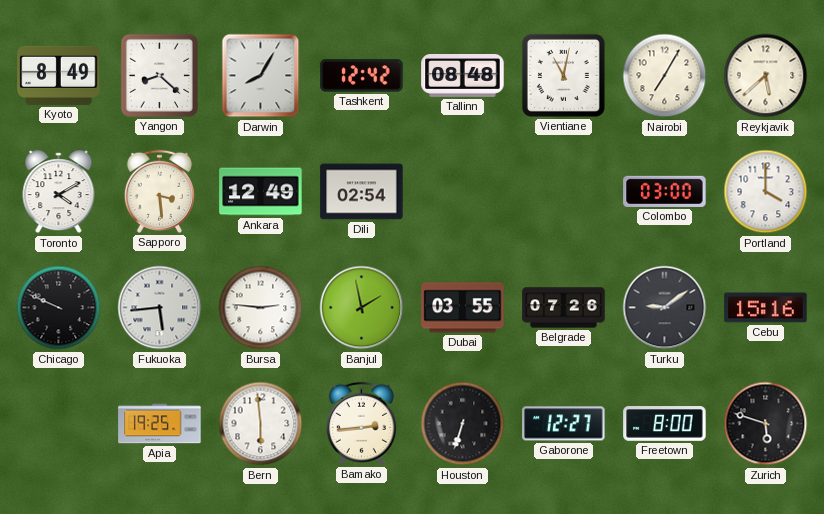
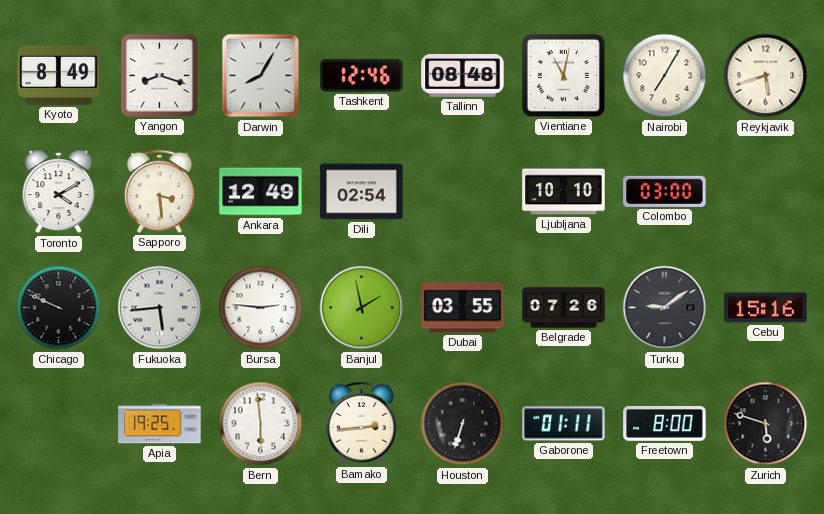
Yangon: 8:22 -> 8:18
Tashkent: 12:42 -> 12:46
Reykjavik: 5:38 -> 5:42
Ljubljana: none -> 10:10
Portland: 4:00 -> none
Gaborone: 12:27 -> 01:11
